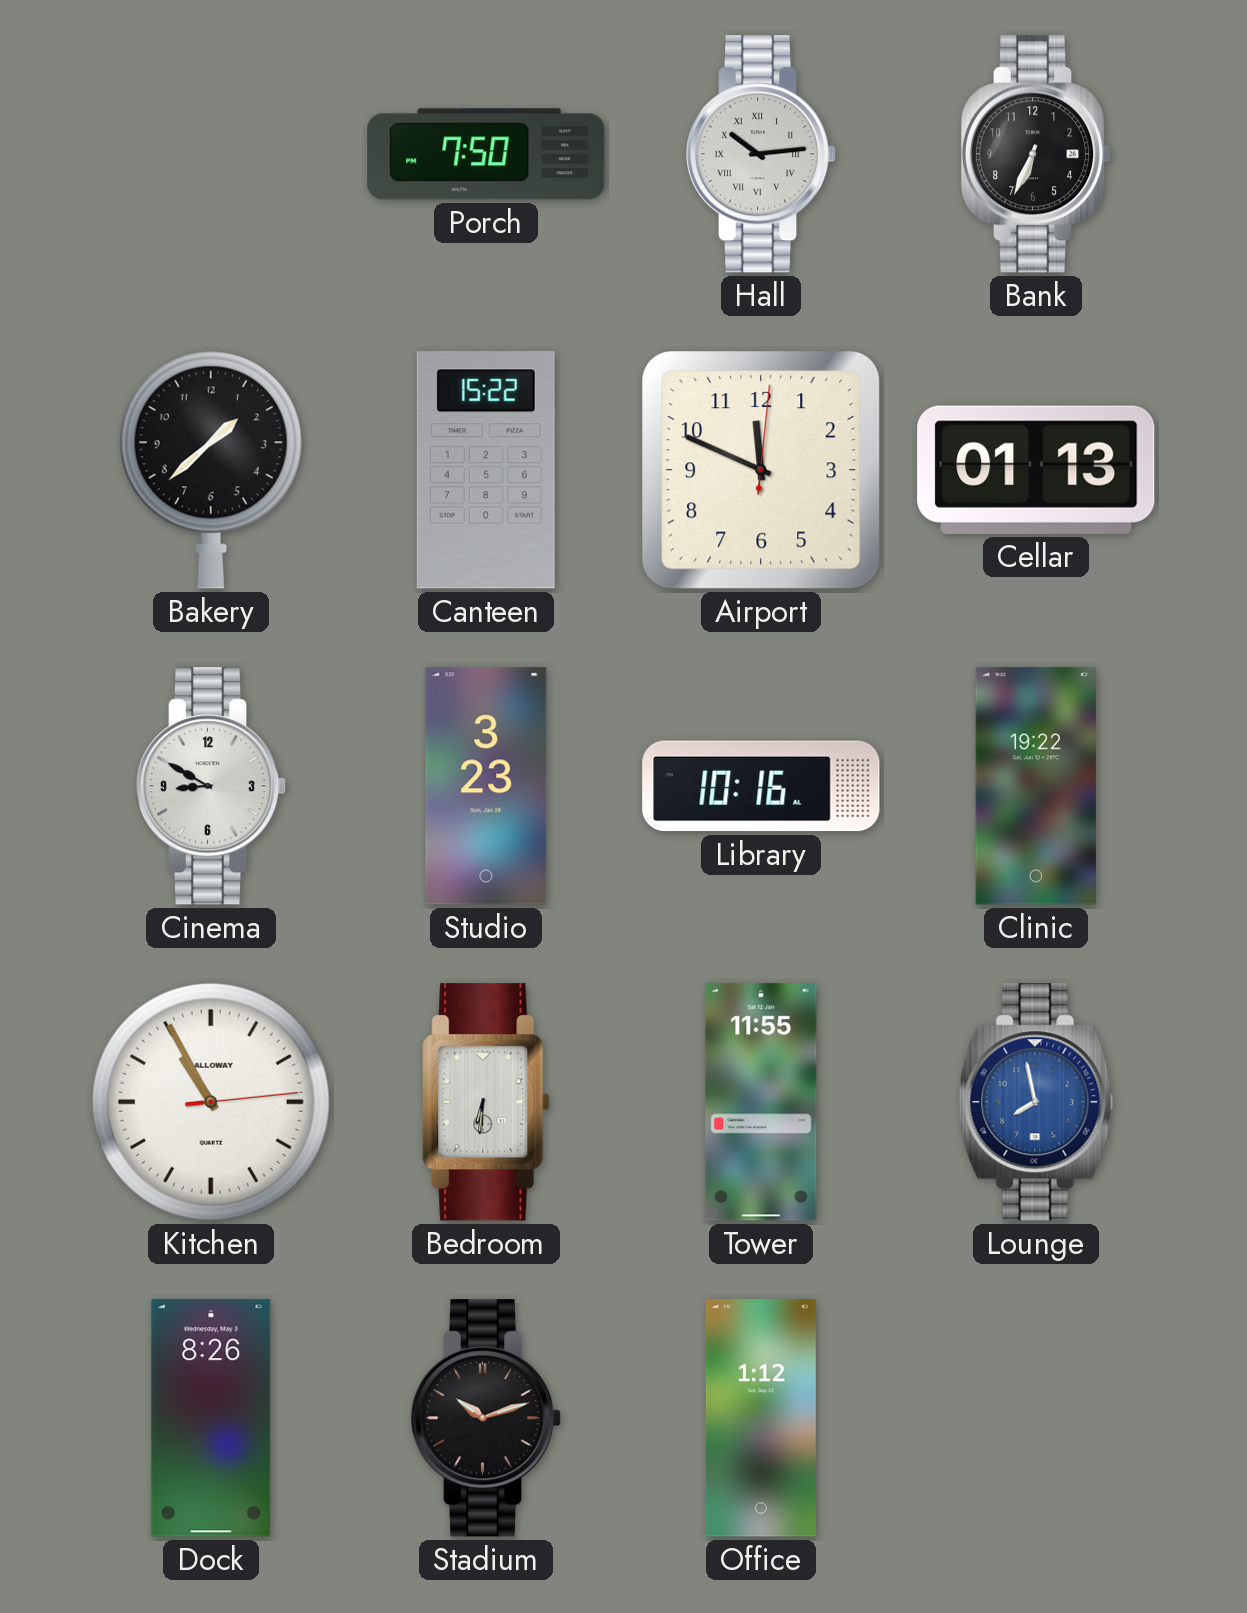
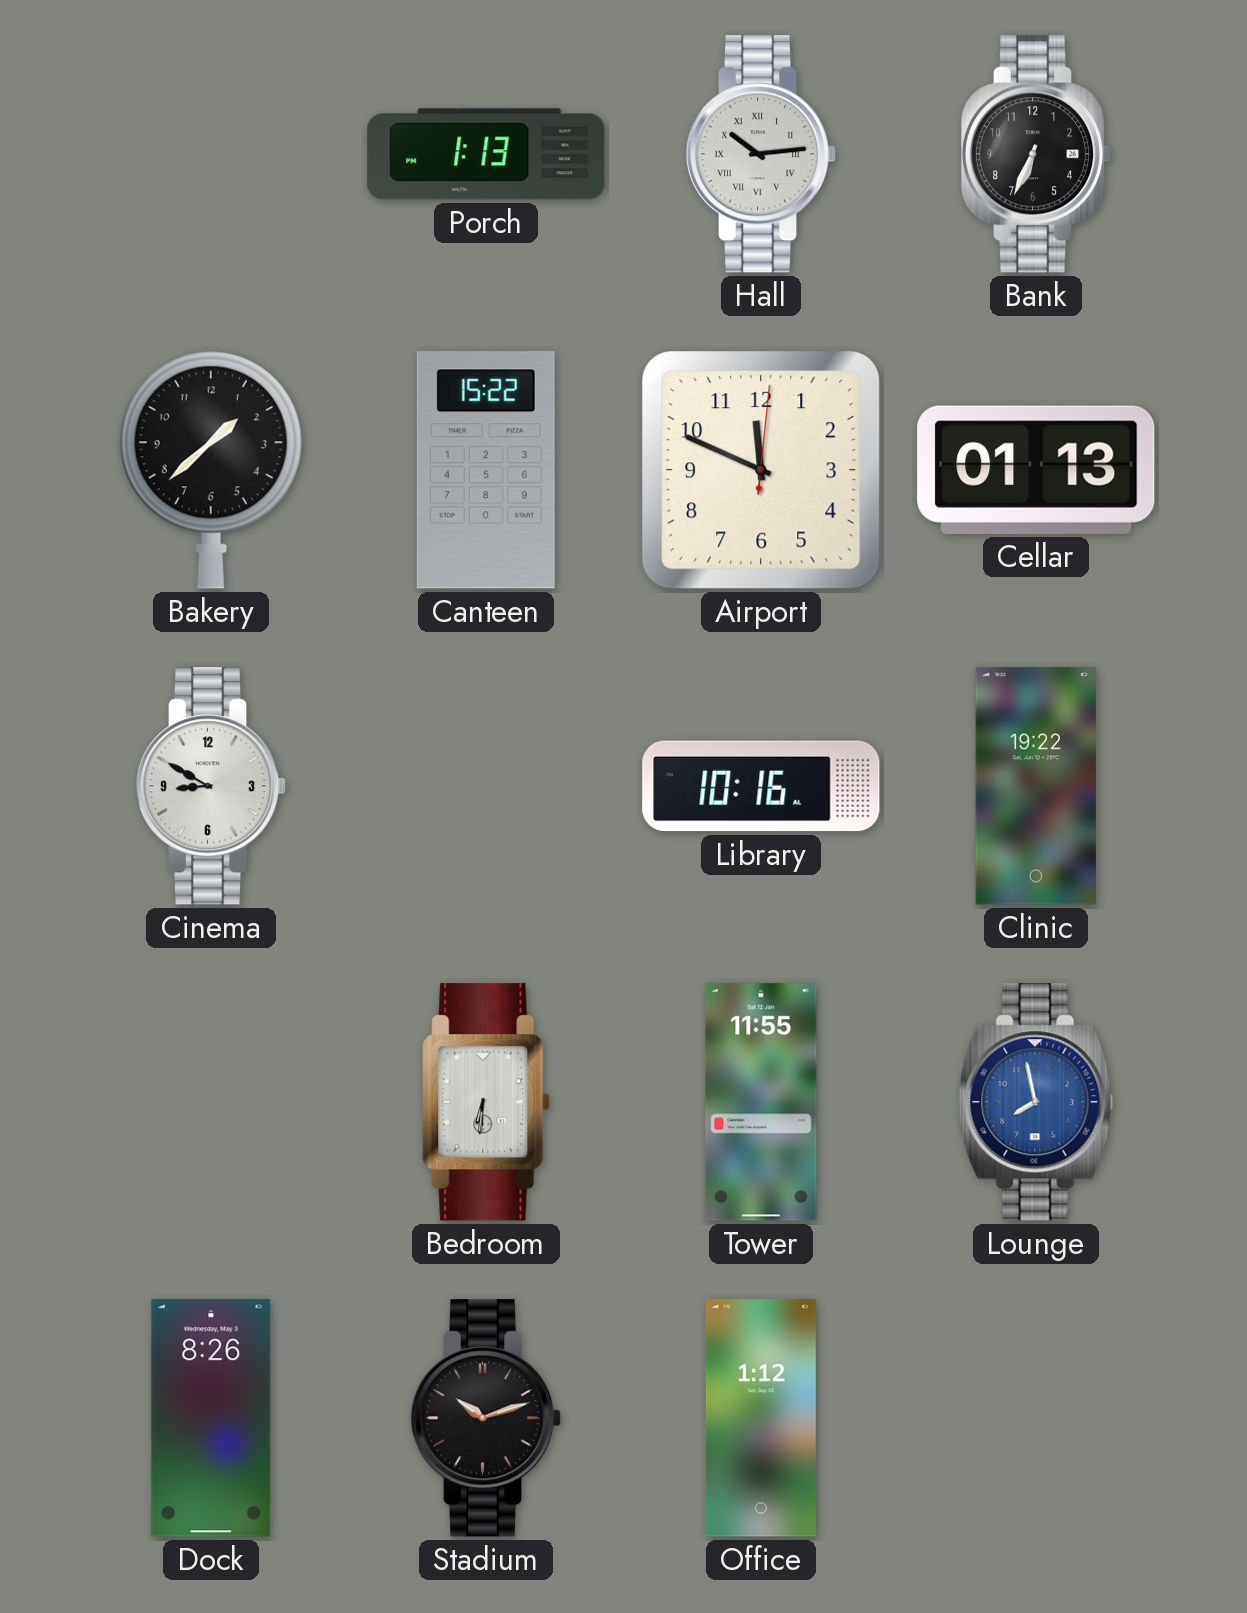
Porch: 7:50 -> 1:13
Studio: 3:23 -> none
Kitchen: 10:55 -> none
